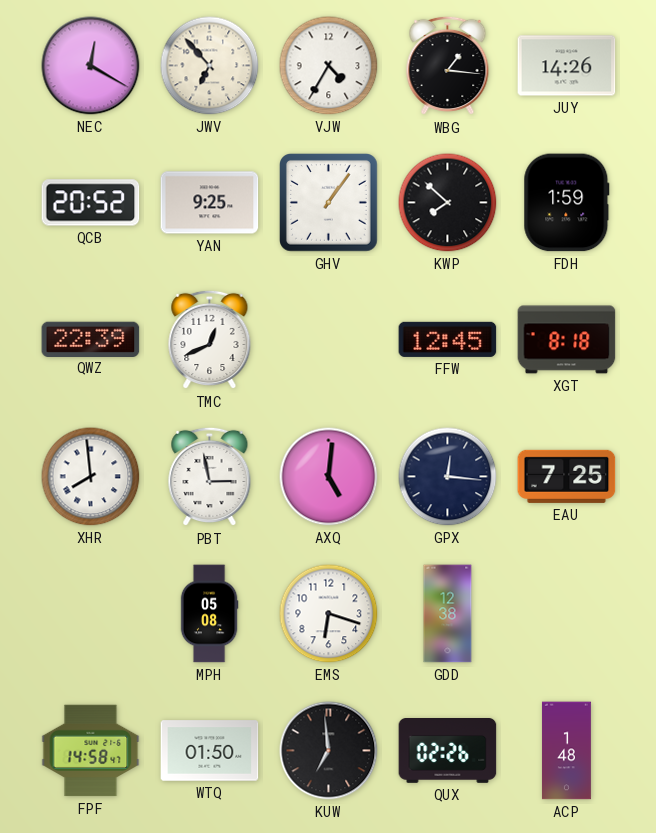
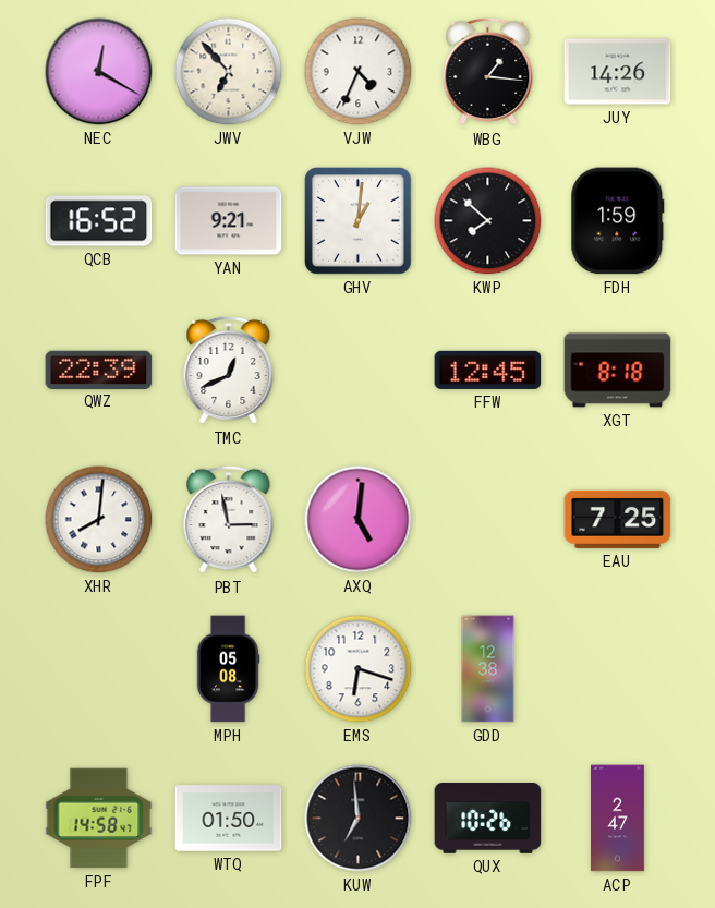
VJW: 4:35 -> 4:34
QCB: 20:52 -> 16:52
YAN: 9:25 -> 9:21
GHV: 1:06 -> 1:01
XHR: 7:59 -> 8:01
GPX: 12:16 -> none
QUX: 02:26 -> 10:26
ACP: 1:48 -> 2:47
